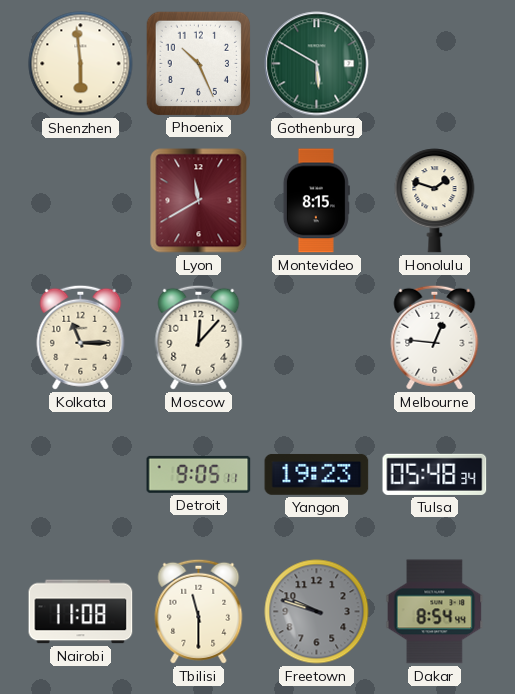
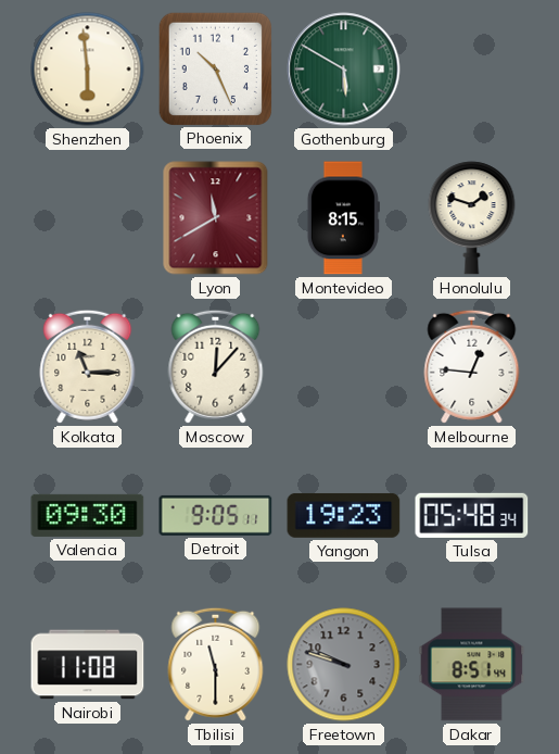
Valencia: none -> 09:30
Dakar: 8:54 -> 8:51
